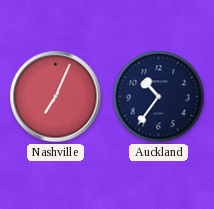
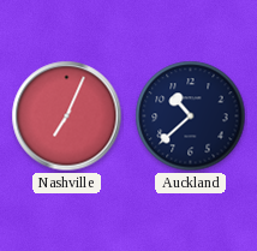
Auckland: 10:36 -> 10:38
